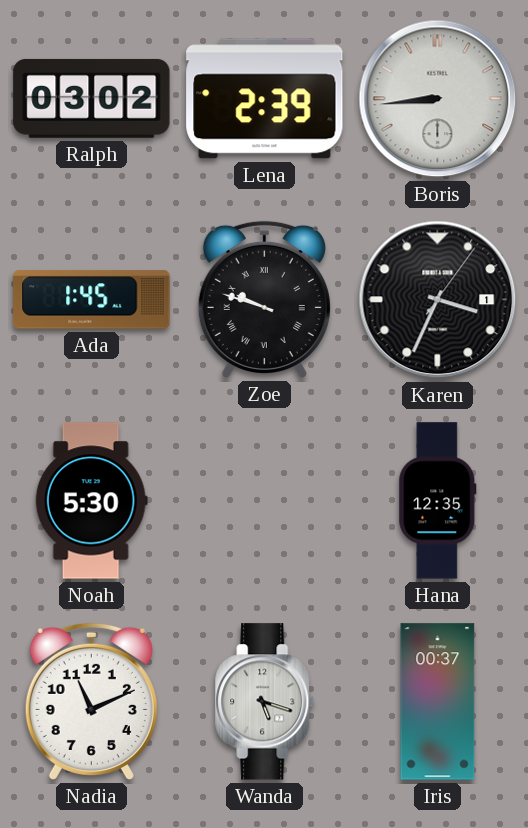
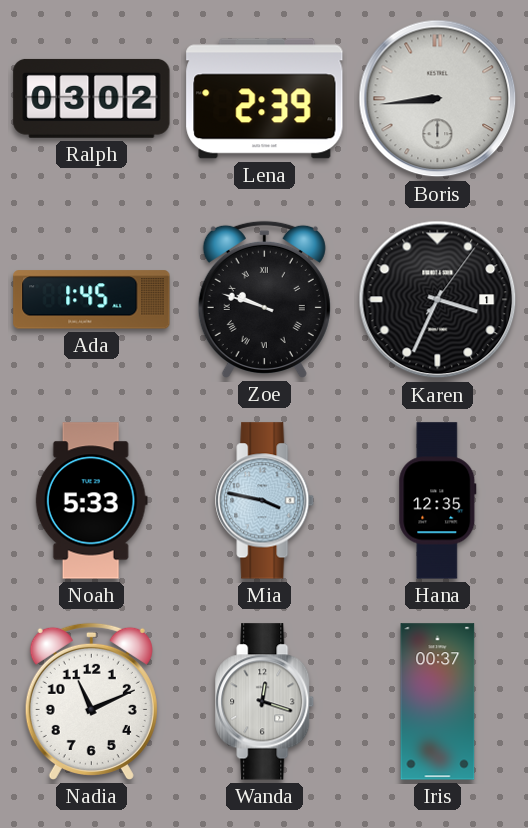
Noah: 5:30 -> 5:33
Mia: none -> 3:47
Wanda: 5:18 -> 12:18
